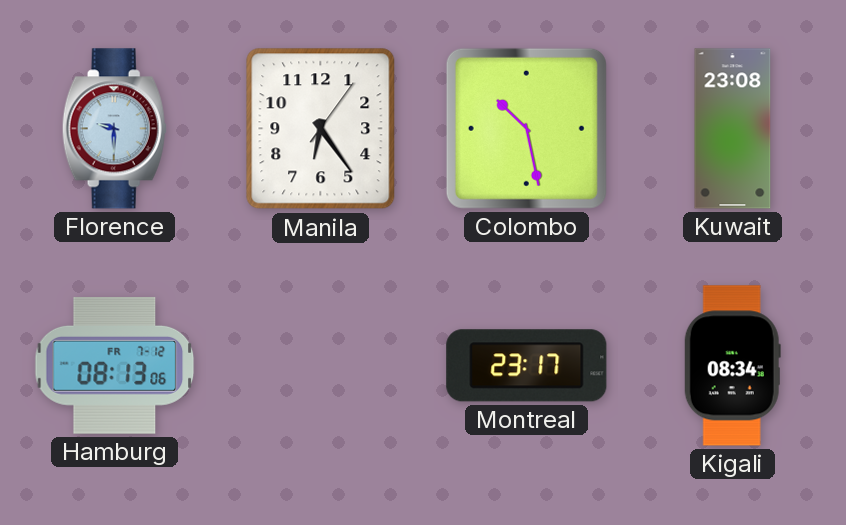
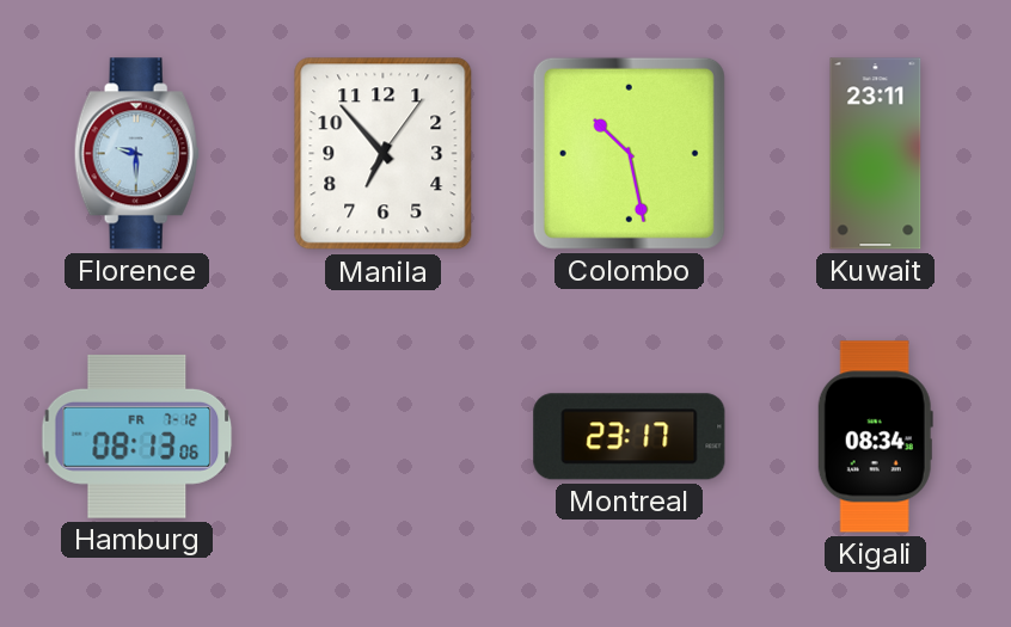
Manila: 6:24 -> 6:53
Kuwait: 23:08 -> 23:11
